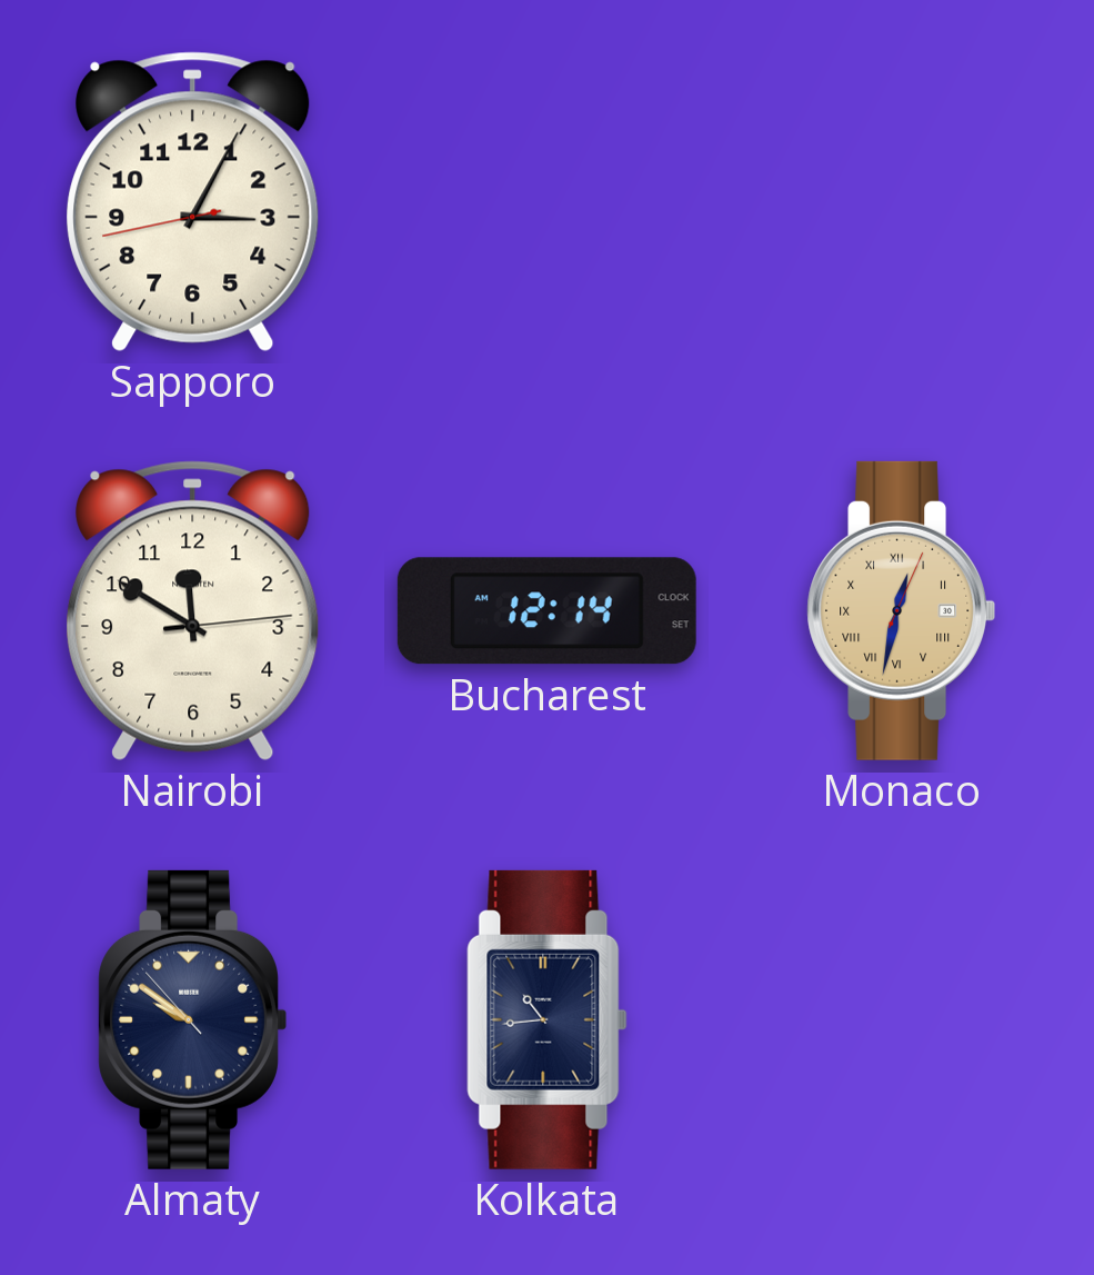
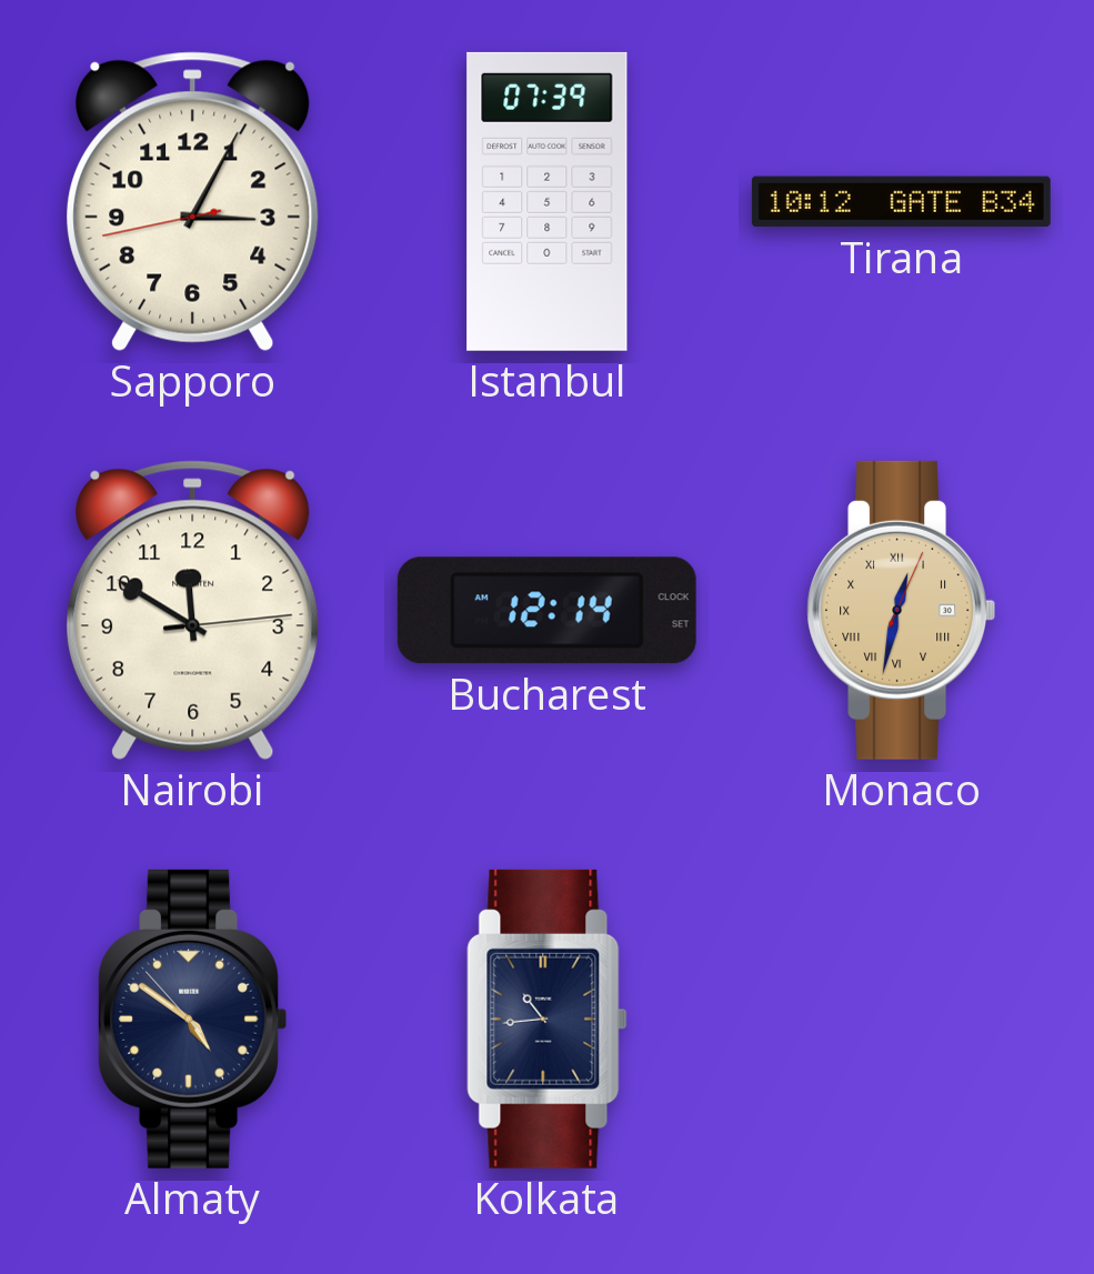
Istanbul: none -> 07:39
Tirana: none -> 10:12
Almaty: 9:50 -> 4:50
